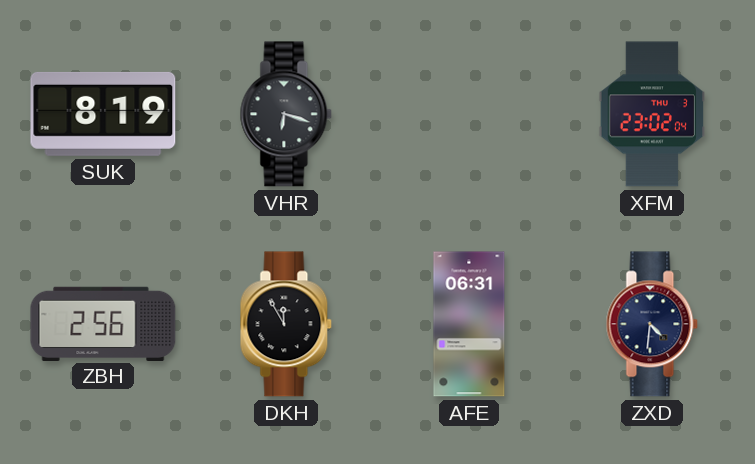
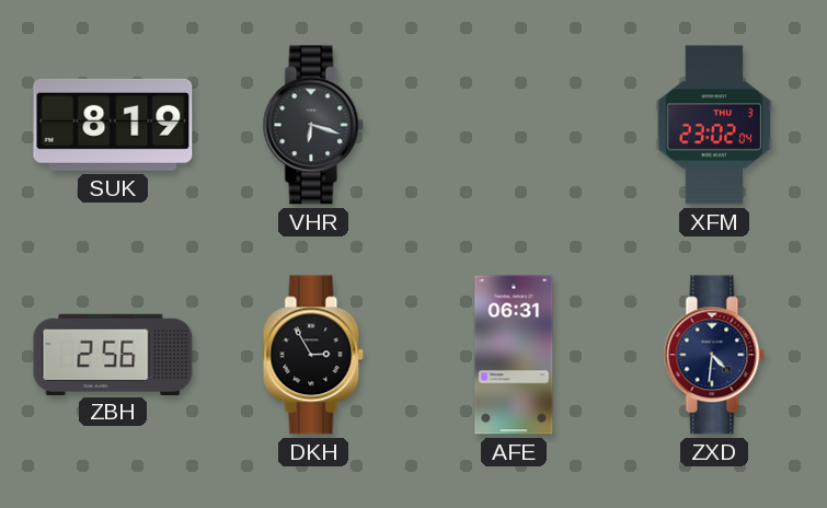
DKH: 11:55 -> 2:55
